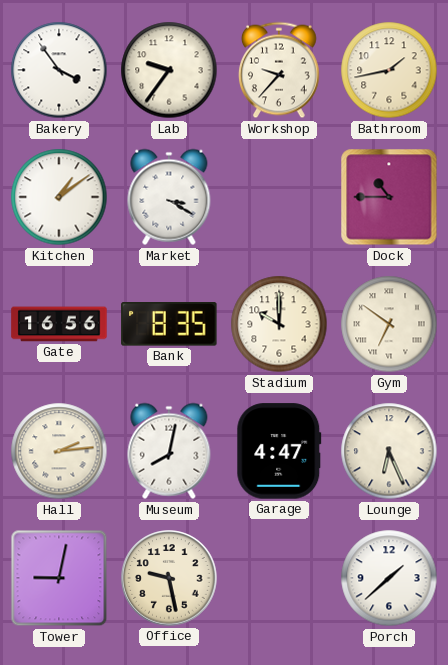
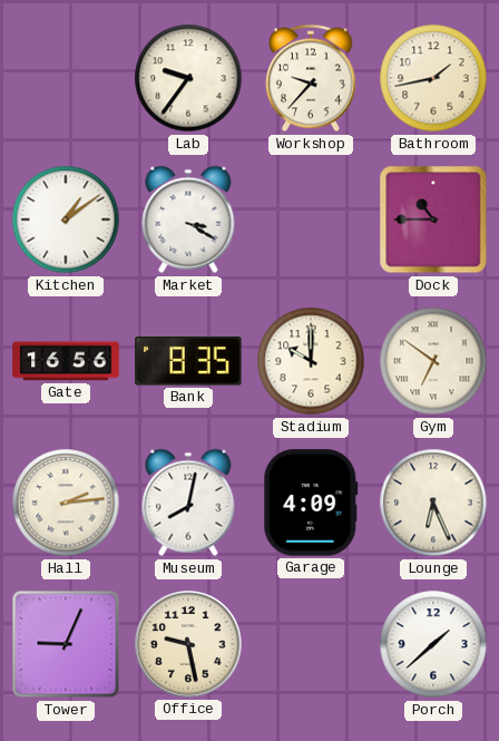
Bakery: 3:54 -> none
Garage: 4:47 -> 4:09
Tower: 9:02 -> 9:04
